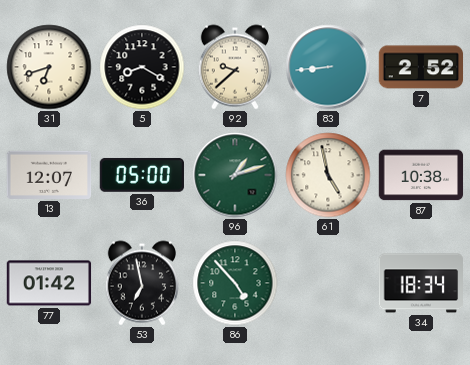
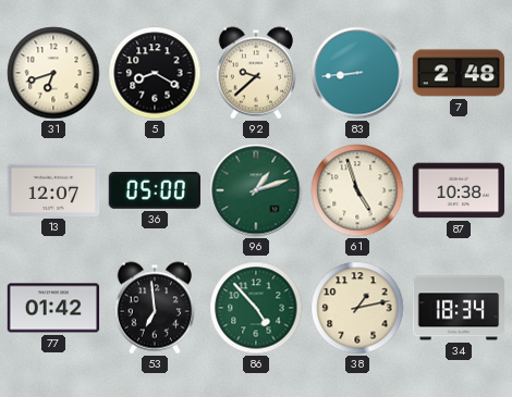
7: 2:52 -> 2:48
61: 4:58 -> 4:57
53: 6:58 -> 6:59
38: none -> 1:13
